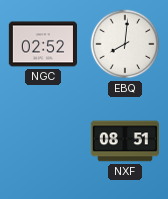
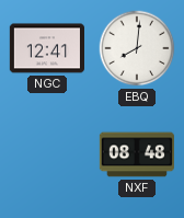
NGC: 02:52 -> 12:41
NXF: 08:51 -> 08:48
